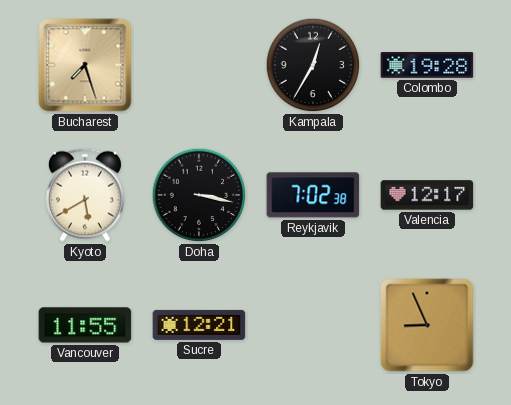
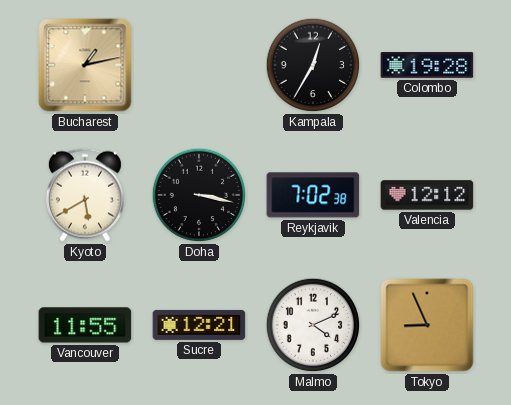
Bucharest: 7:27 -> 1:13
Valencia: 12:17 -> 12:12
Malmo: none -> 4:11
